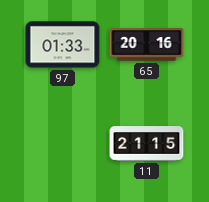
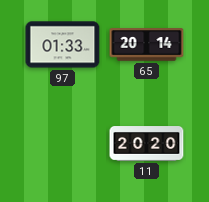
65: 20:16 -> 20:14
11: 21:15 -> 20:20
